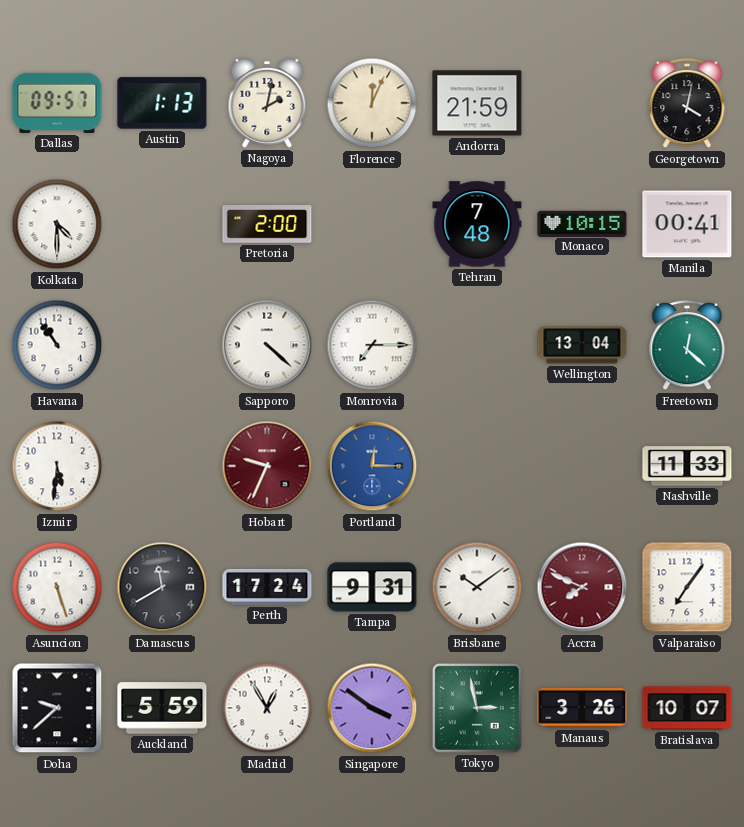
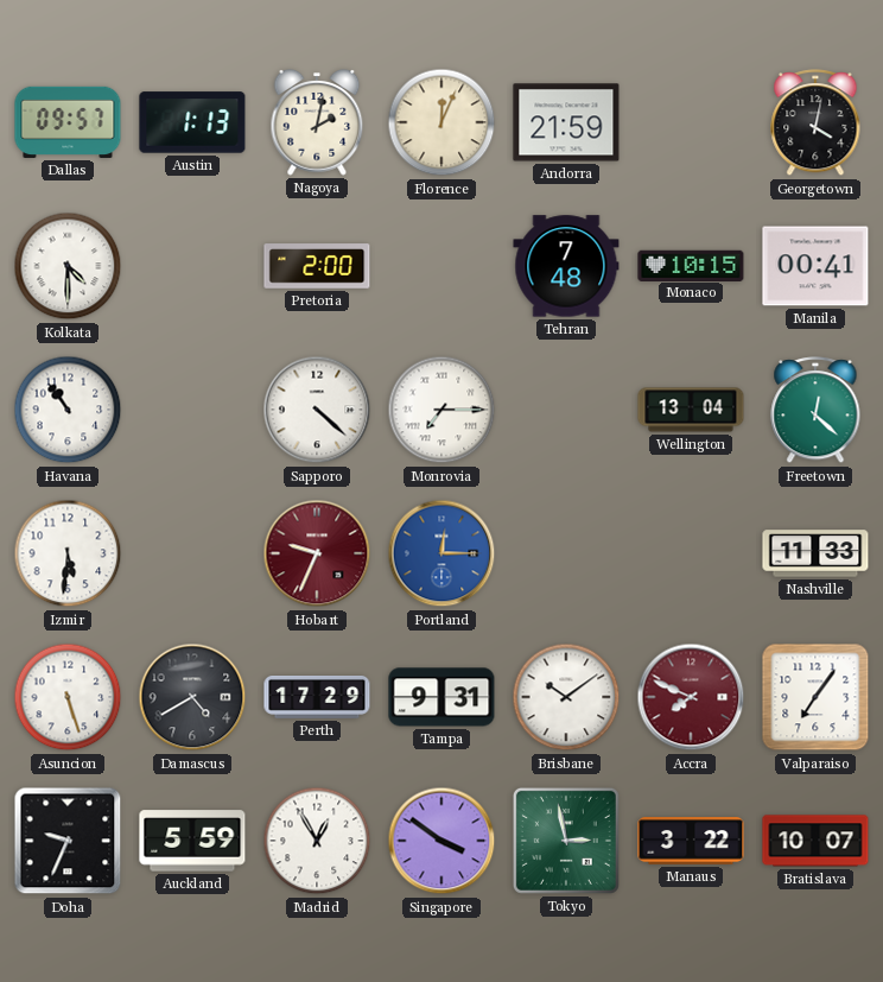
Damascus: 11:40 -> 4:40
Perth: 17:24 -> 17:29
Doha: 9:38 -> 9:34
Manaus: 3:26 -> 3:22
